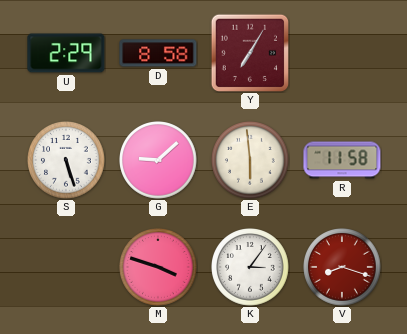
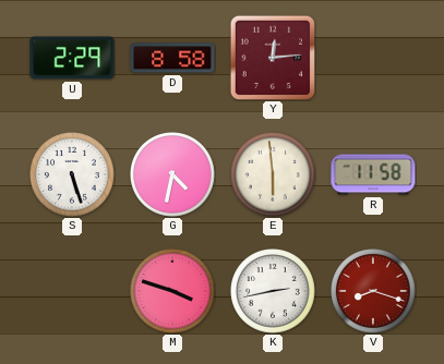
Y: 7:05 -> 12:14
G: 9:08 -> 4:32
K: 3:06 -> 2:43
